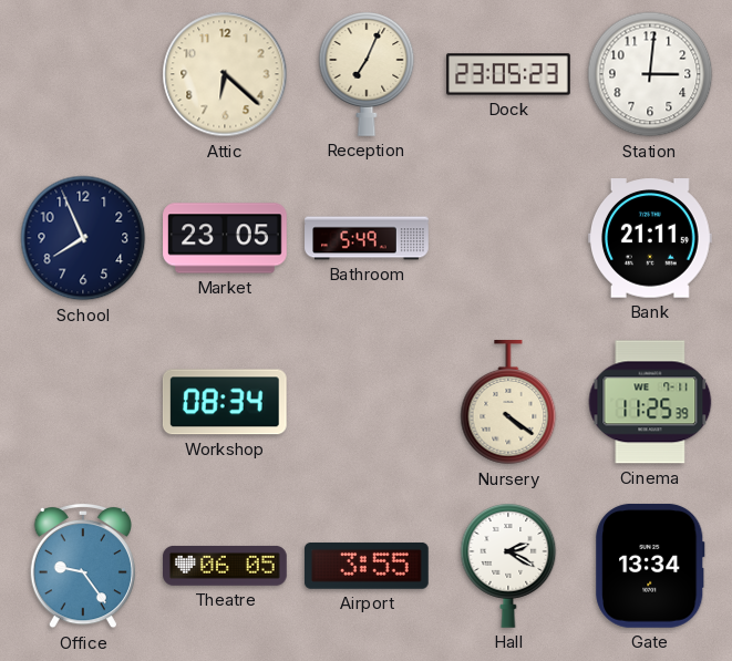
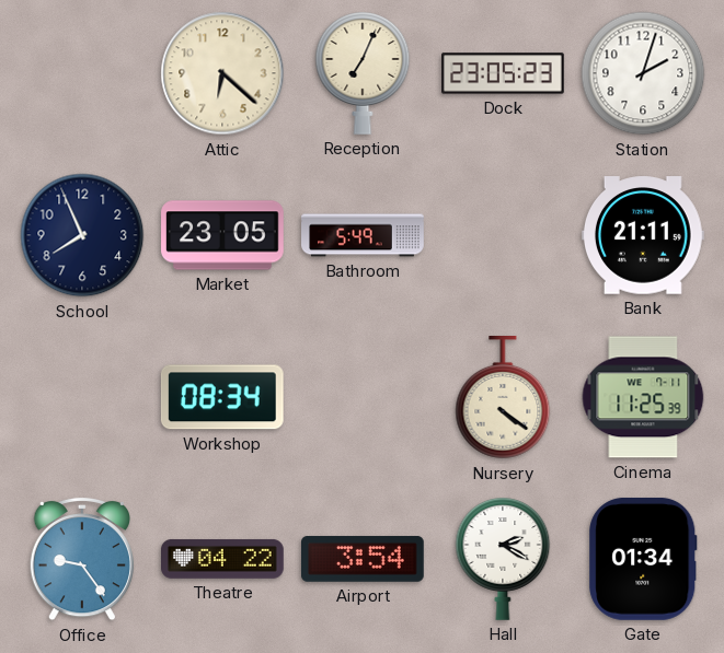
Station: 3:01 -> 2:03
Theatre: 06:05 -> 04:22
Airport: 3:55 -> 3:54
Gate: 13:34 -> 01:34
